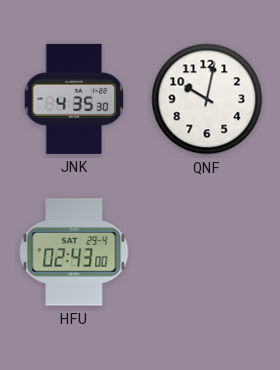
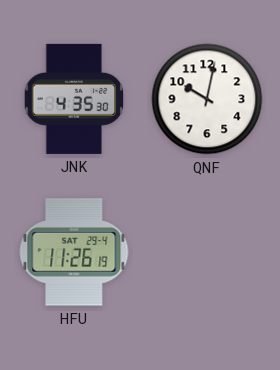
HFU: 02:43 -> 11:26
